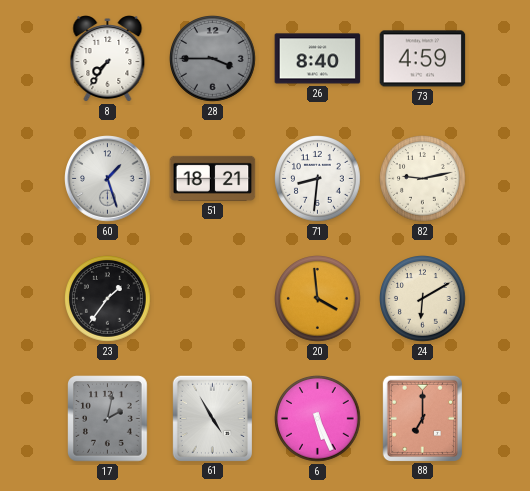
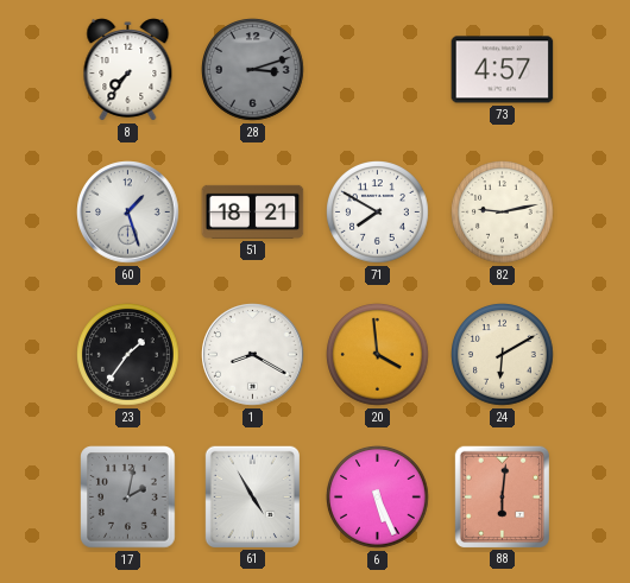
28: 3:45 -> 3:12
26: 8:40 -> none
73: 4:59 -> 4:57
71: 8:31 -> 7:50
1: none -> 8:20
88: 7:00 -> 6:01
